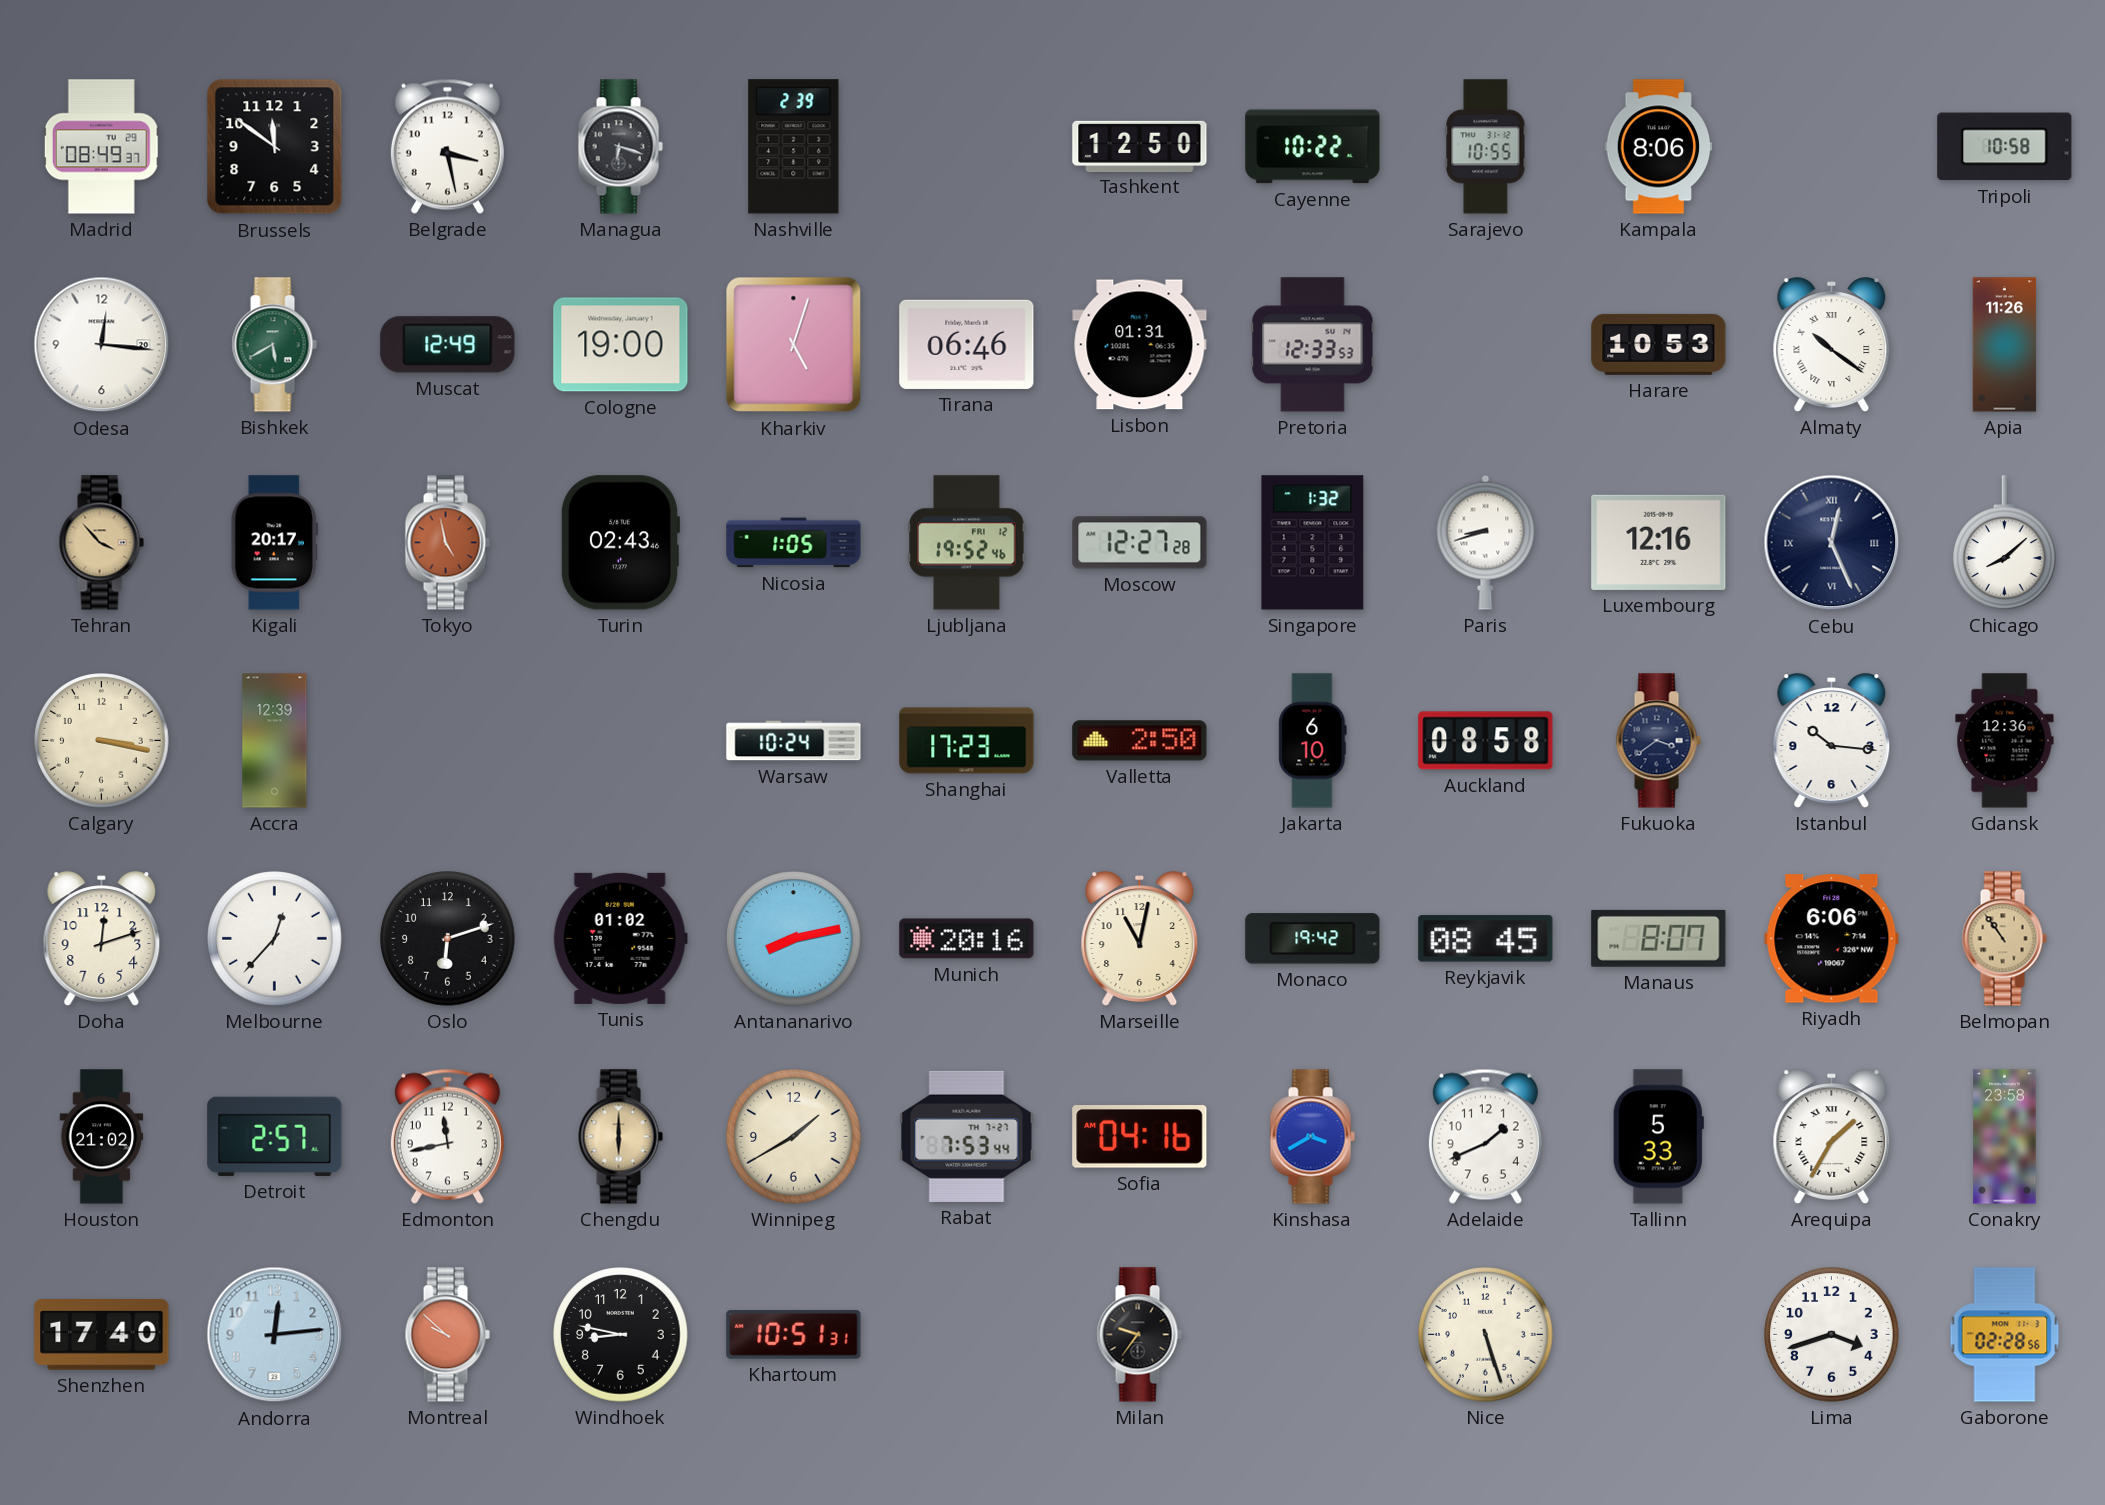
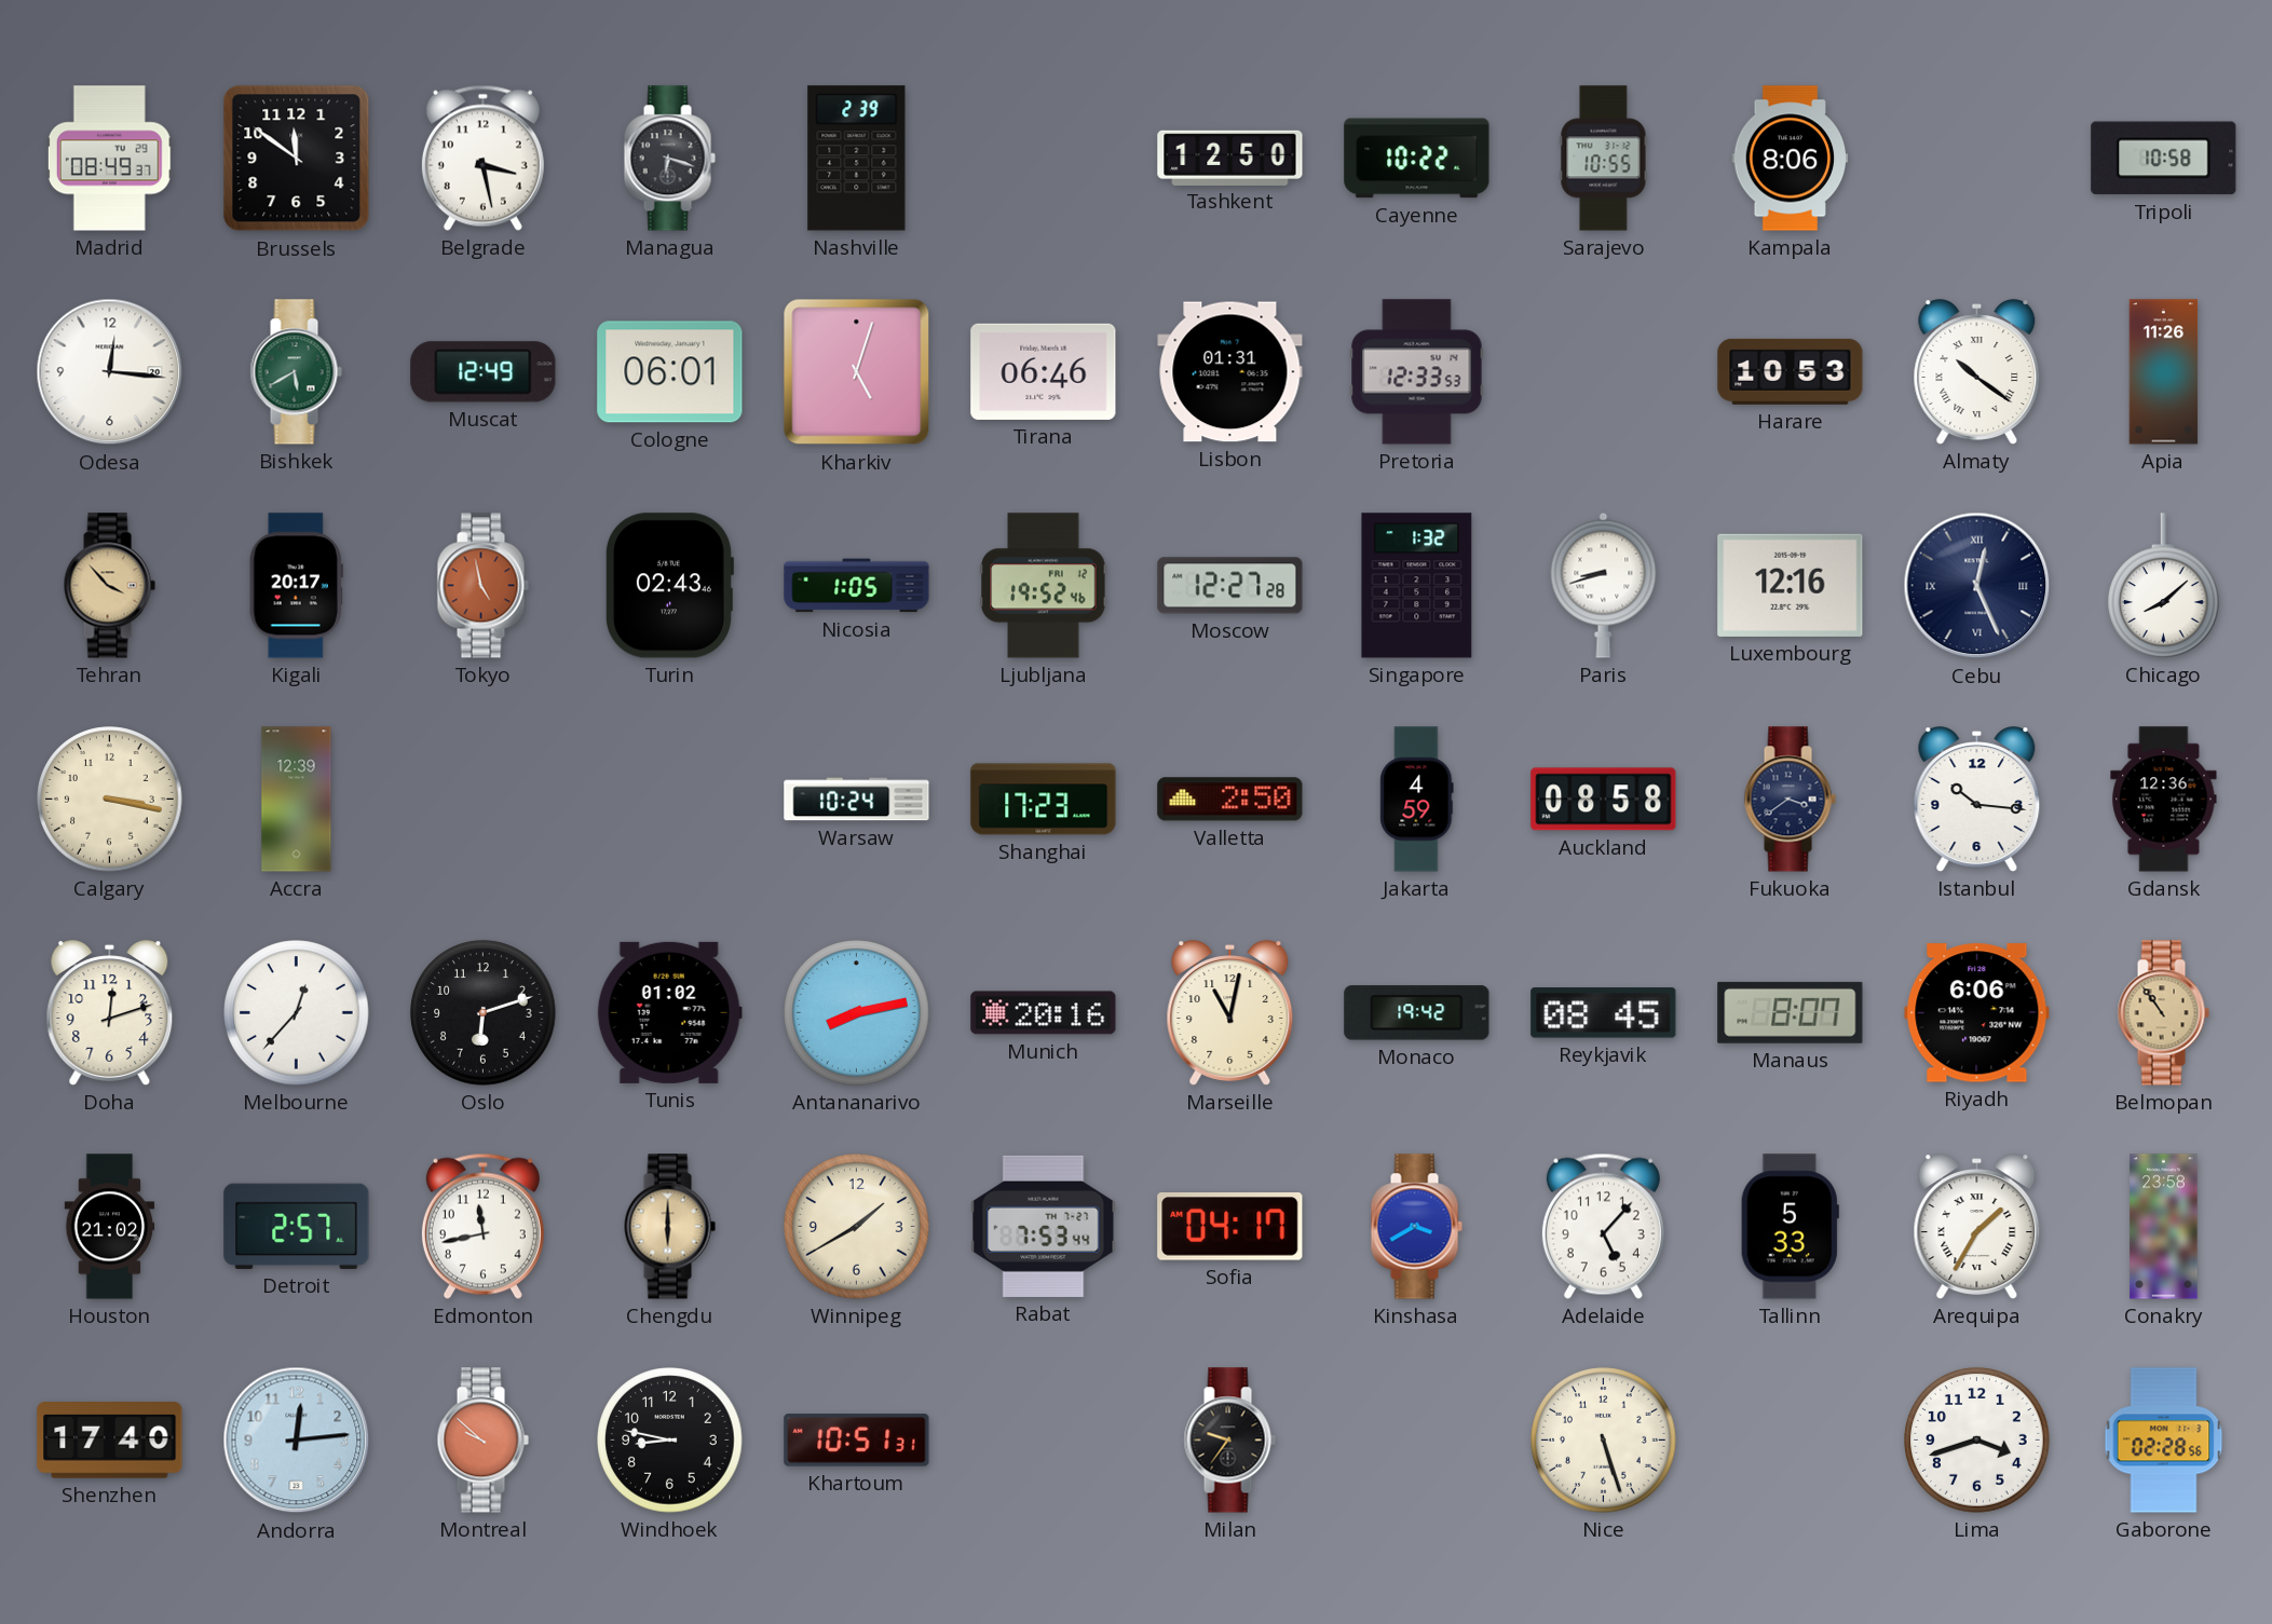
Cologne: 19:00 -> 06:01
Jakarta: 6:10 -> 4:59
Sofia: 04:16 -> 04:17
Adelaide: 1:41 -> 5:07
